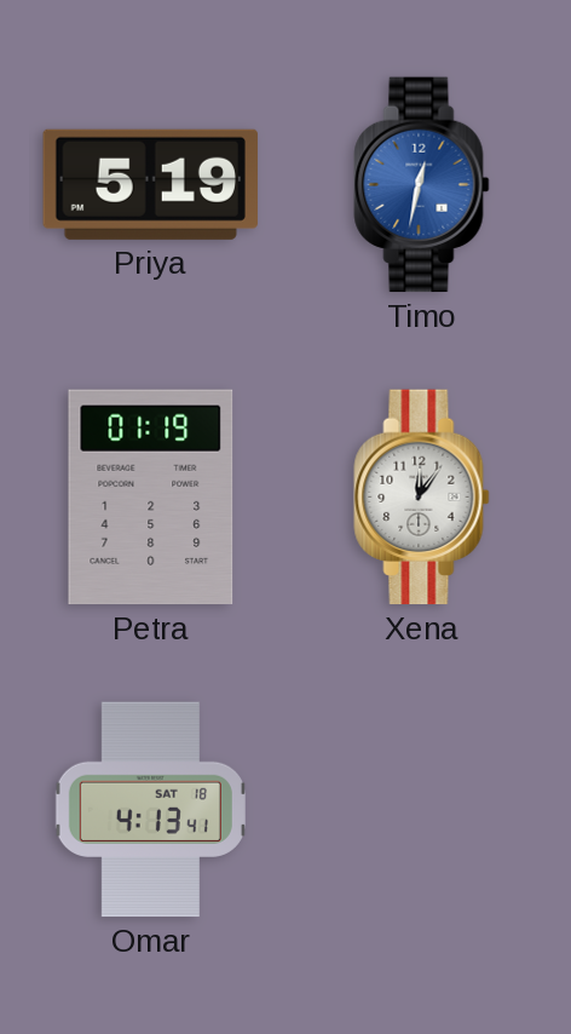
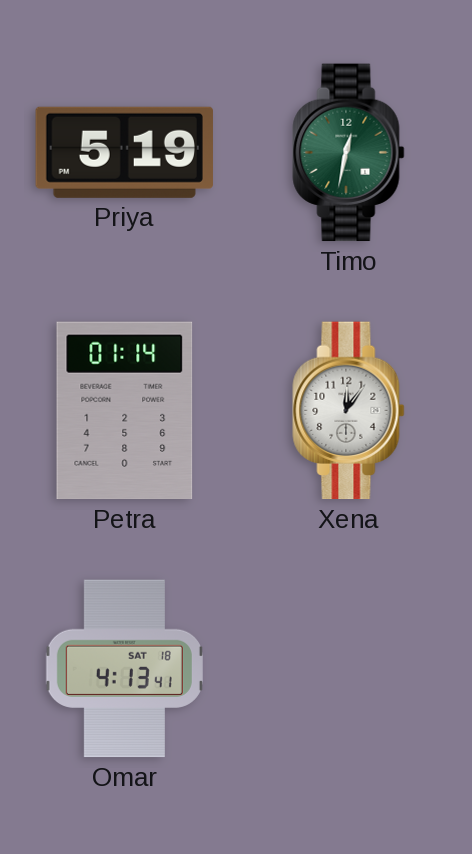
Timo dial: blue -> green
Petra: 01:19 -> 01:14
